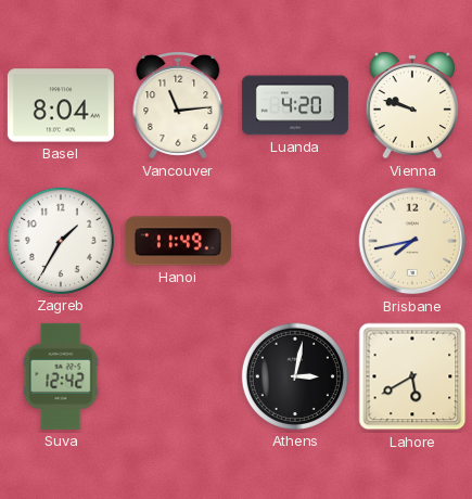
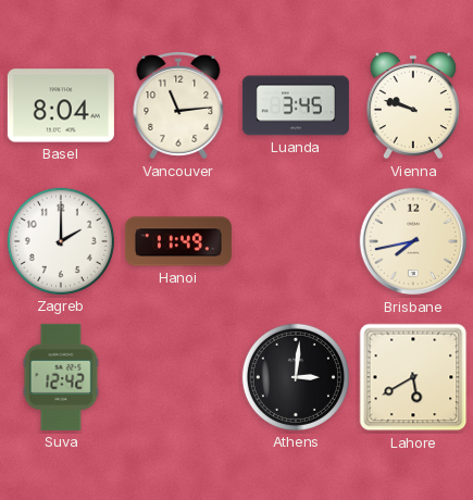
Luanda: 4:20 -> 3:45
Zagreb: 1:35 -> 2:00
Athens: 3:02 -> 3:01
